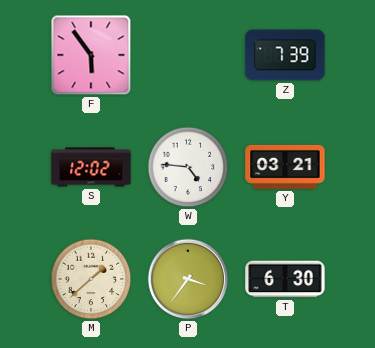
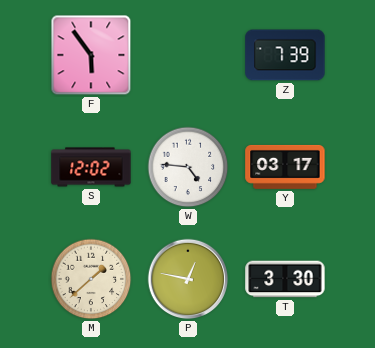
Y: 03:21 -> 03:17
P: 3:36 -> 12:47
T: 6:30 -> 3:30
